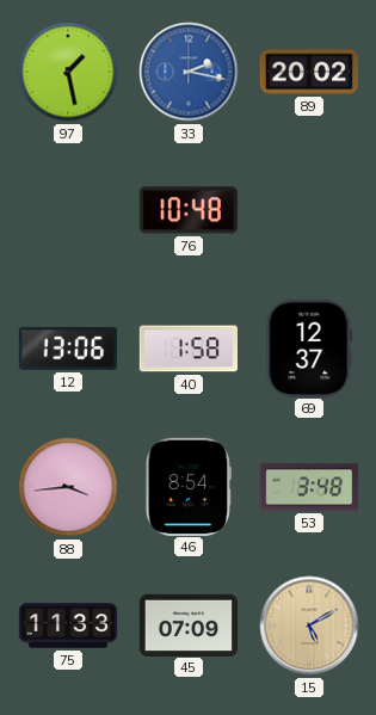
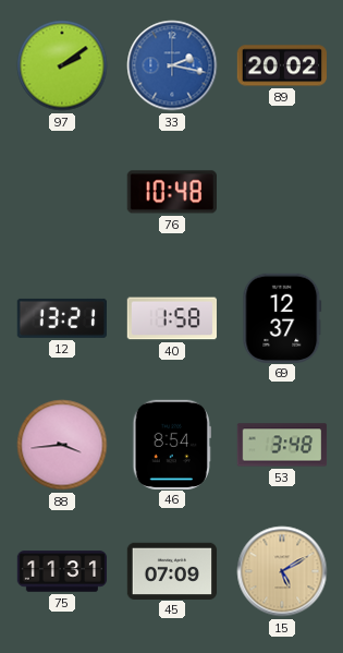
97: 1:28 -> 2:09
12: 13:06 -> 13:21
75: 11:33 -> 11:31
